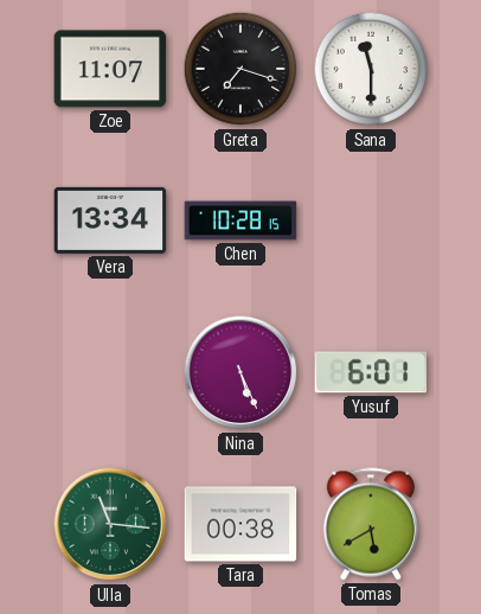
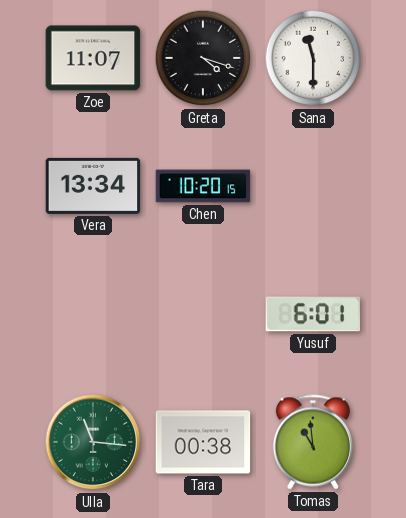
Greta: 7:18 -> 4:18
Chen: 10:28 -> 10:20
Nina: 5:26 -> none
Tomas: 5:40 -> 10:59
